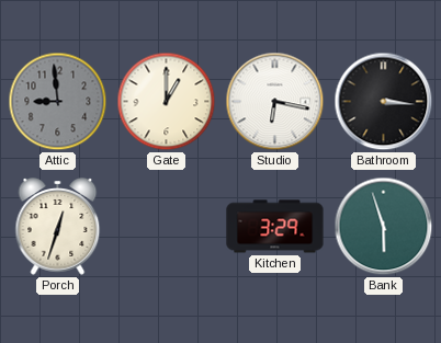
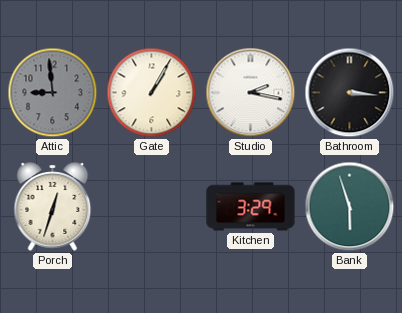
Gate: 1:00 -> 1:05
Studio: 6:17 -> 2:17
